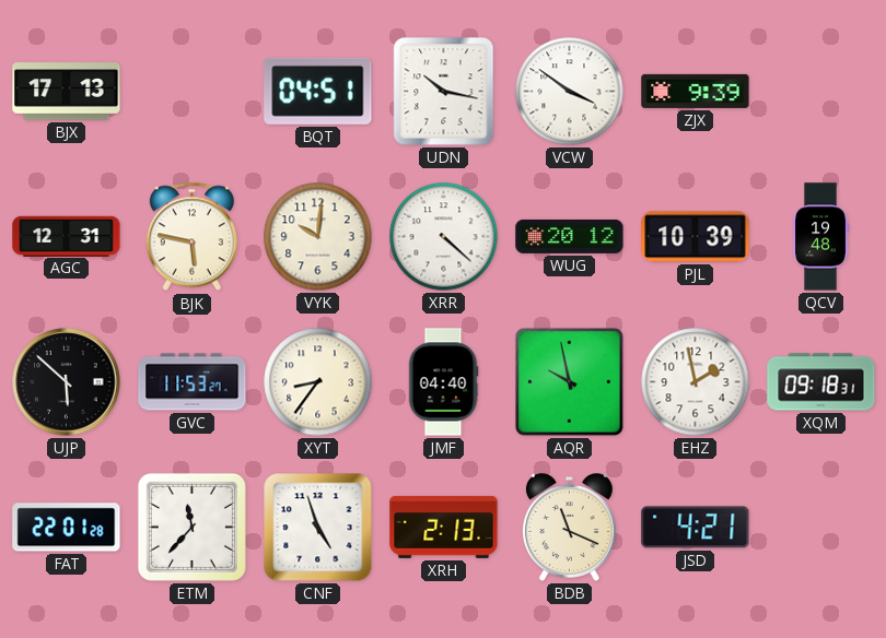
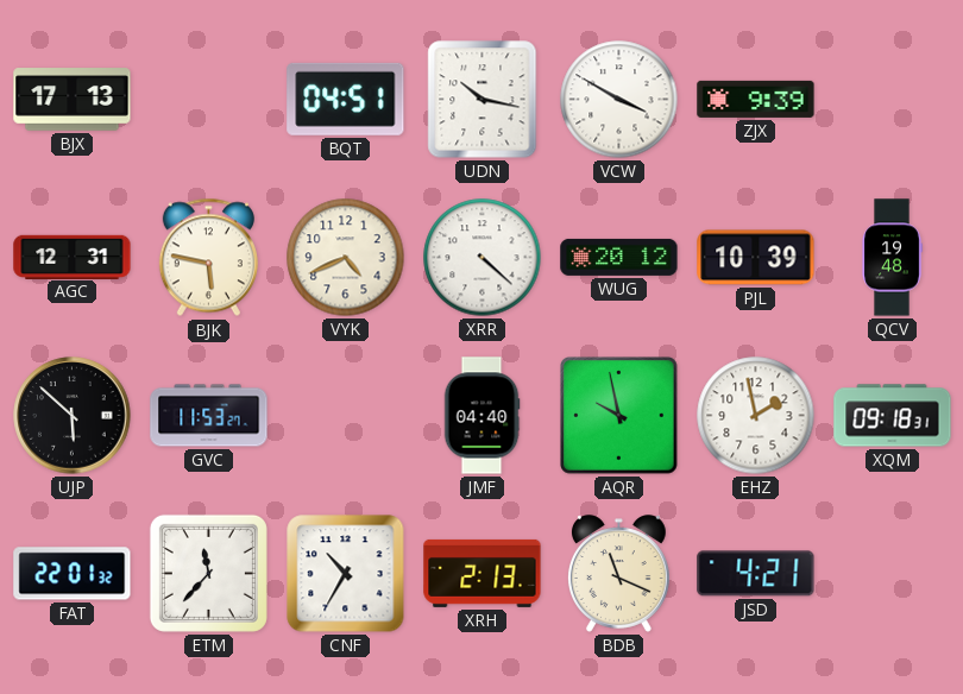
VCW: 3:51 -> 3:50
VYK: 10:01 -> 4:41
XYT: 8:36 -> none
FAT: 22:01:28 -> 22:01:32
CNF: 4:57 -> 10:35
